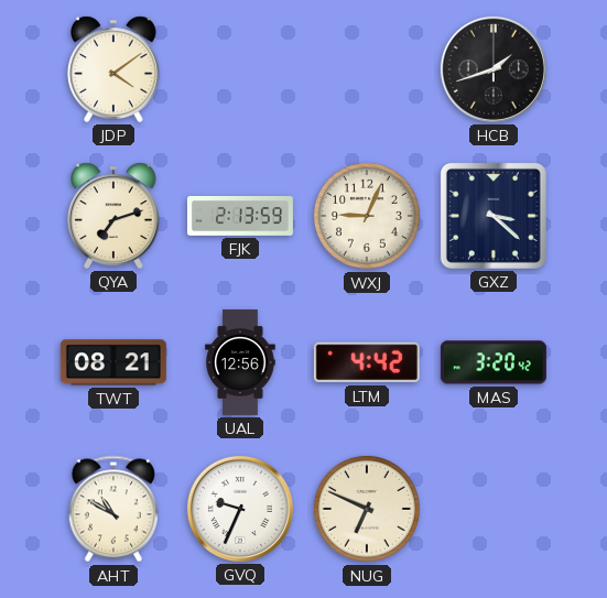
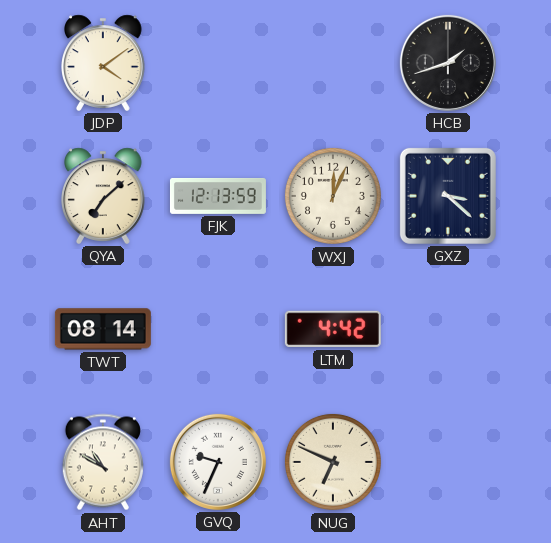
QYA: 7:12 -> 7:08
FJK: 2:13 -> 12:13
WXJ: 9:04 -> 12:04
TWT: 08:21 -> 08:14
UAL: 12:56 -> none
MAS: 3:20 -> none
